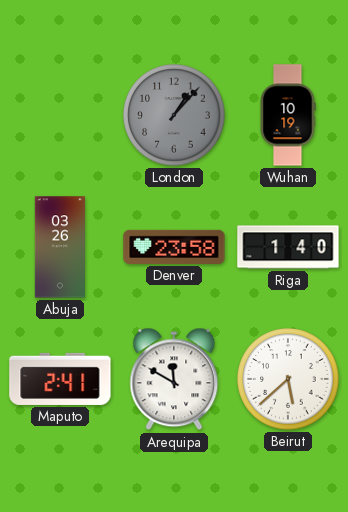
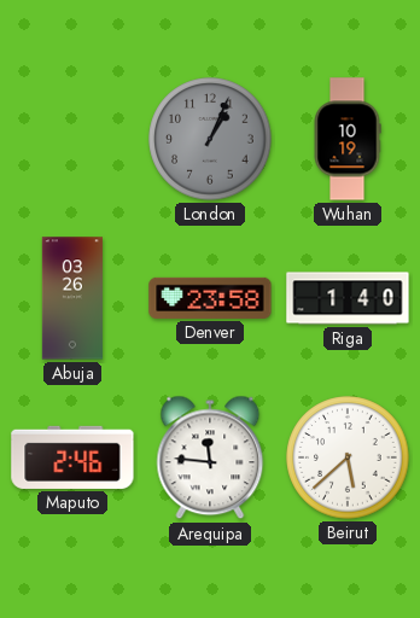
London: 1:07 -> 1:04
Maputo: 2:41 -> 2:46
Arequipa: 11:50 -> 11:46
